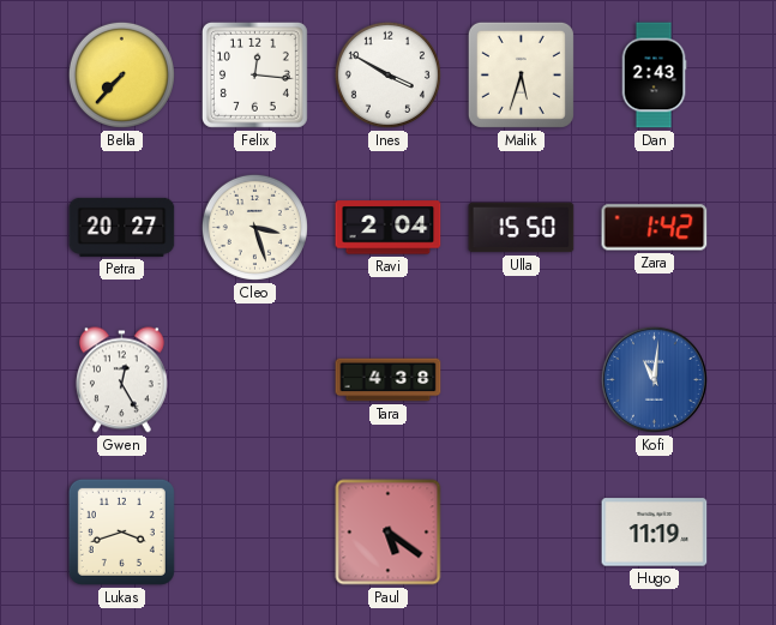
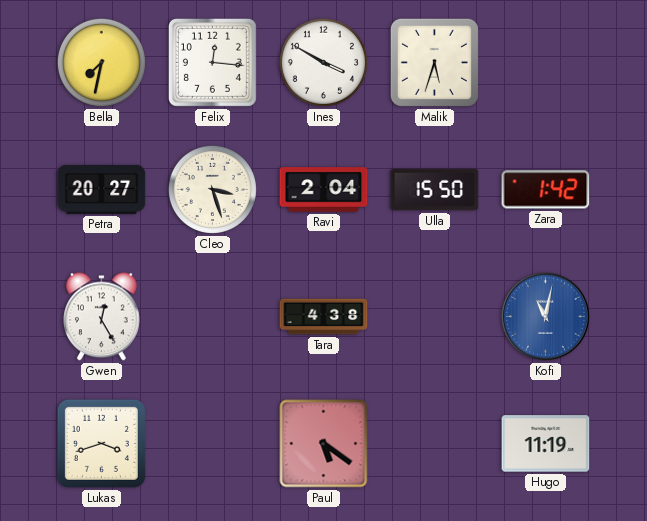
Bella: 7:37 -> 7:32
Dan: 2:43 -> none
Kofi: 11:01 -> 11:02
